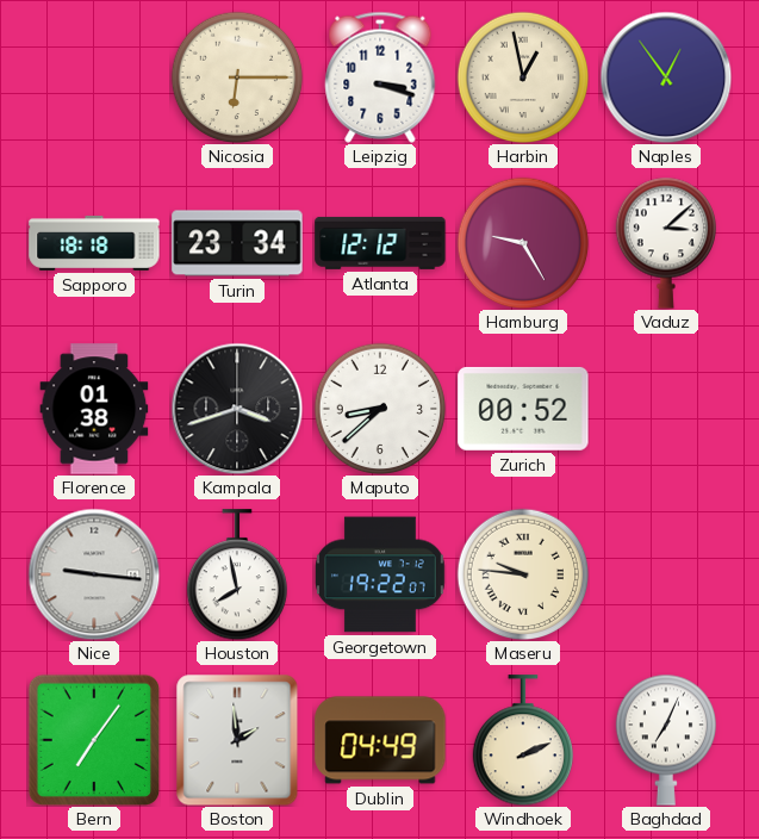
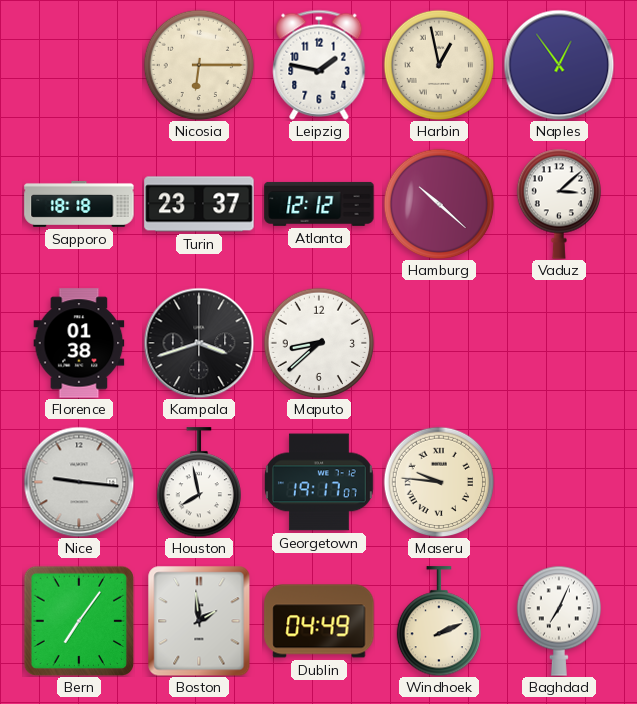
Leipzig: 3:18 -> 1:47
Turin: 23:34 -> 23:37
Hamburg: 9:25 -> 10:22
Zurich: 00:52 -> none
Georgetown: 19:22 -> 19:17
